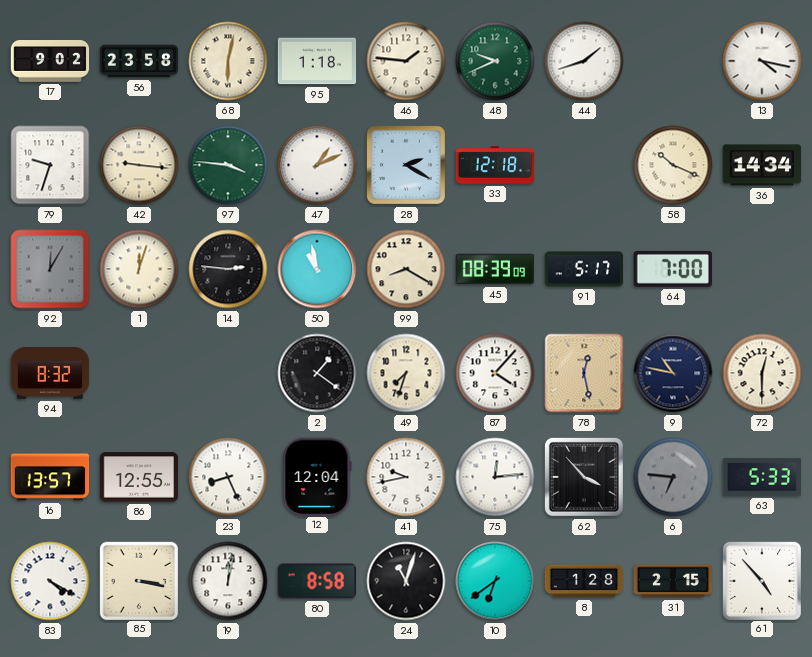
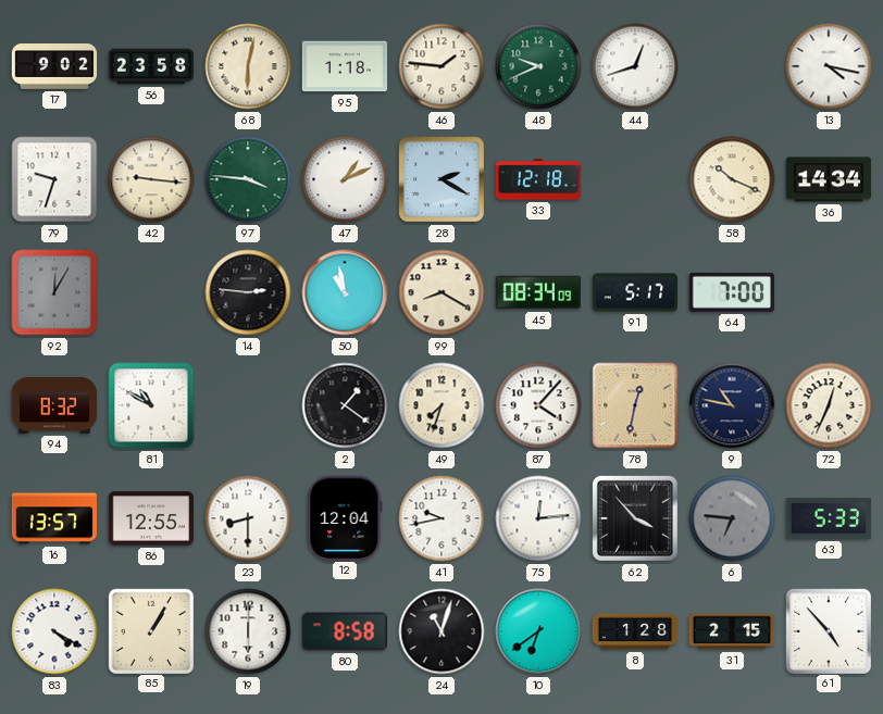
44: 1:42 -> 12:42
1: 12:03 -> none
45: 08:39 -> 08:34
81: none -> 10:50
78: 12:28 -> 12:32
72: 12:30 -> 12:34
23: 8:26 -> 8:30
85: 3:17 -> 1:05
19: 12:02 -> 6:00
